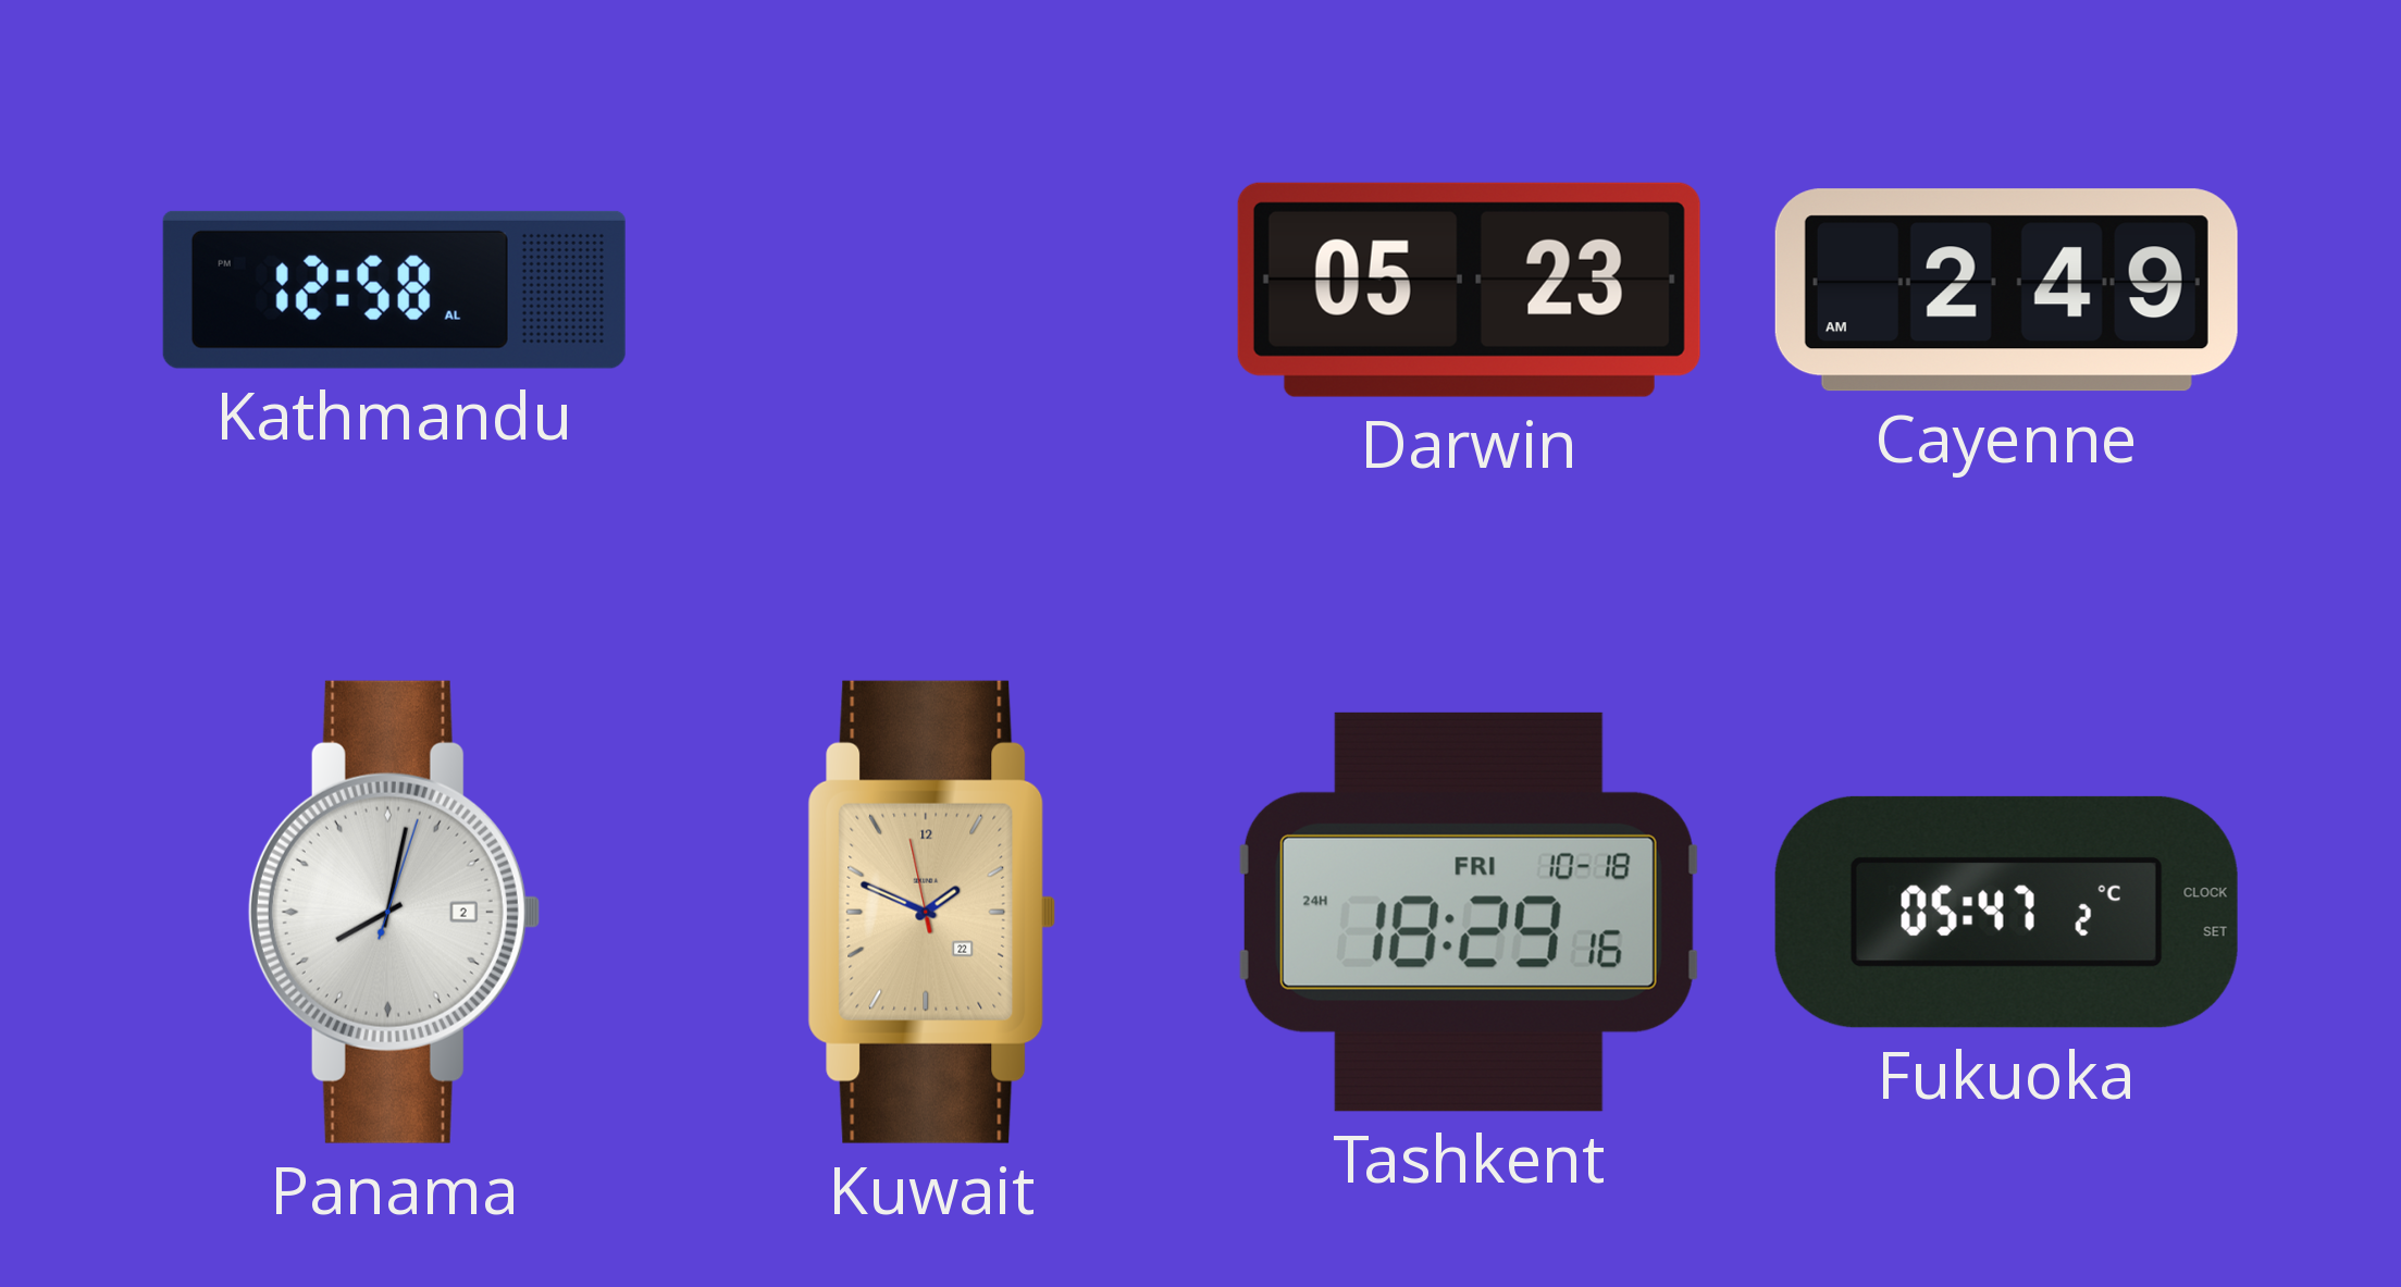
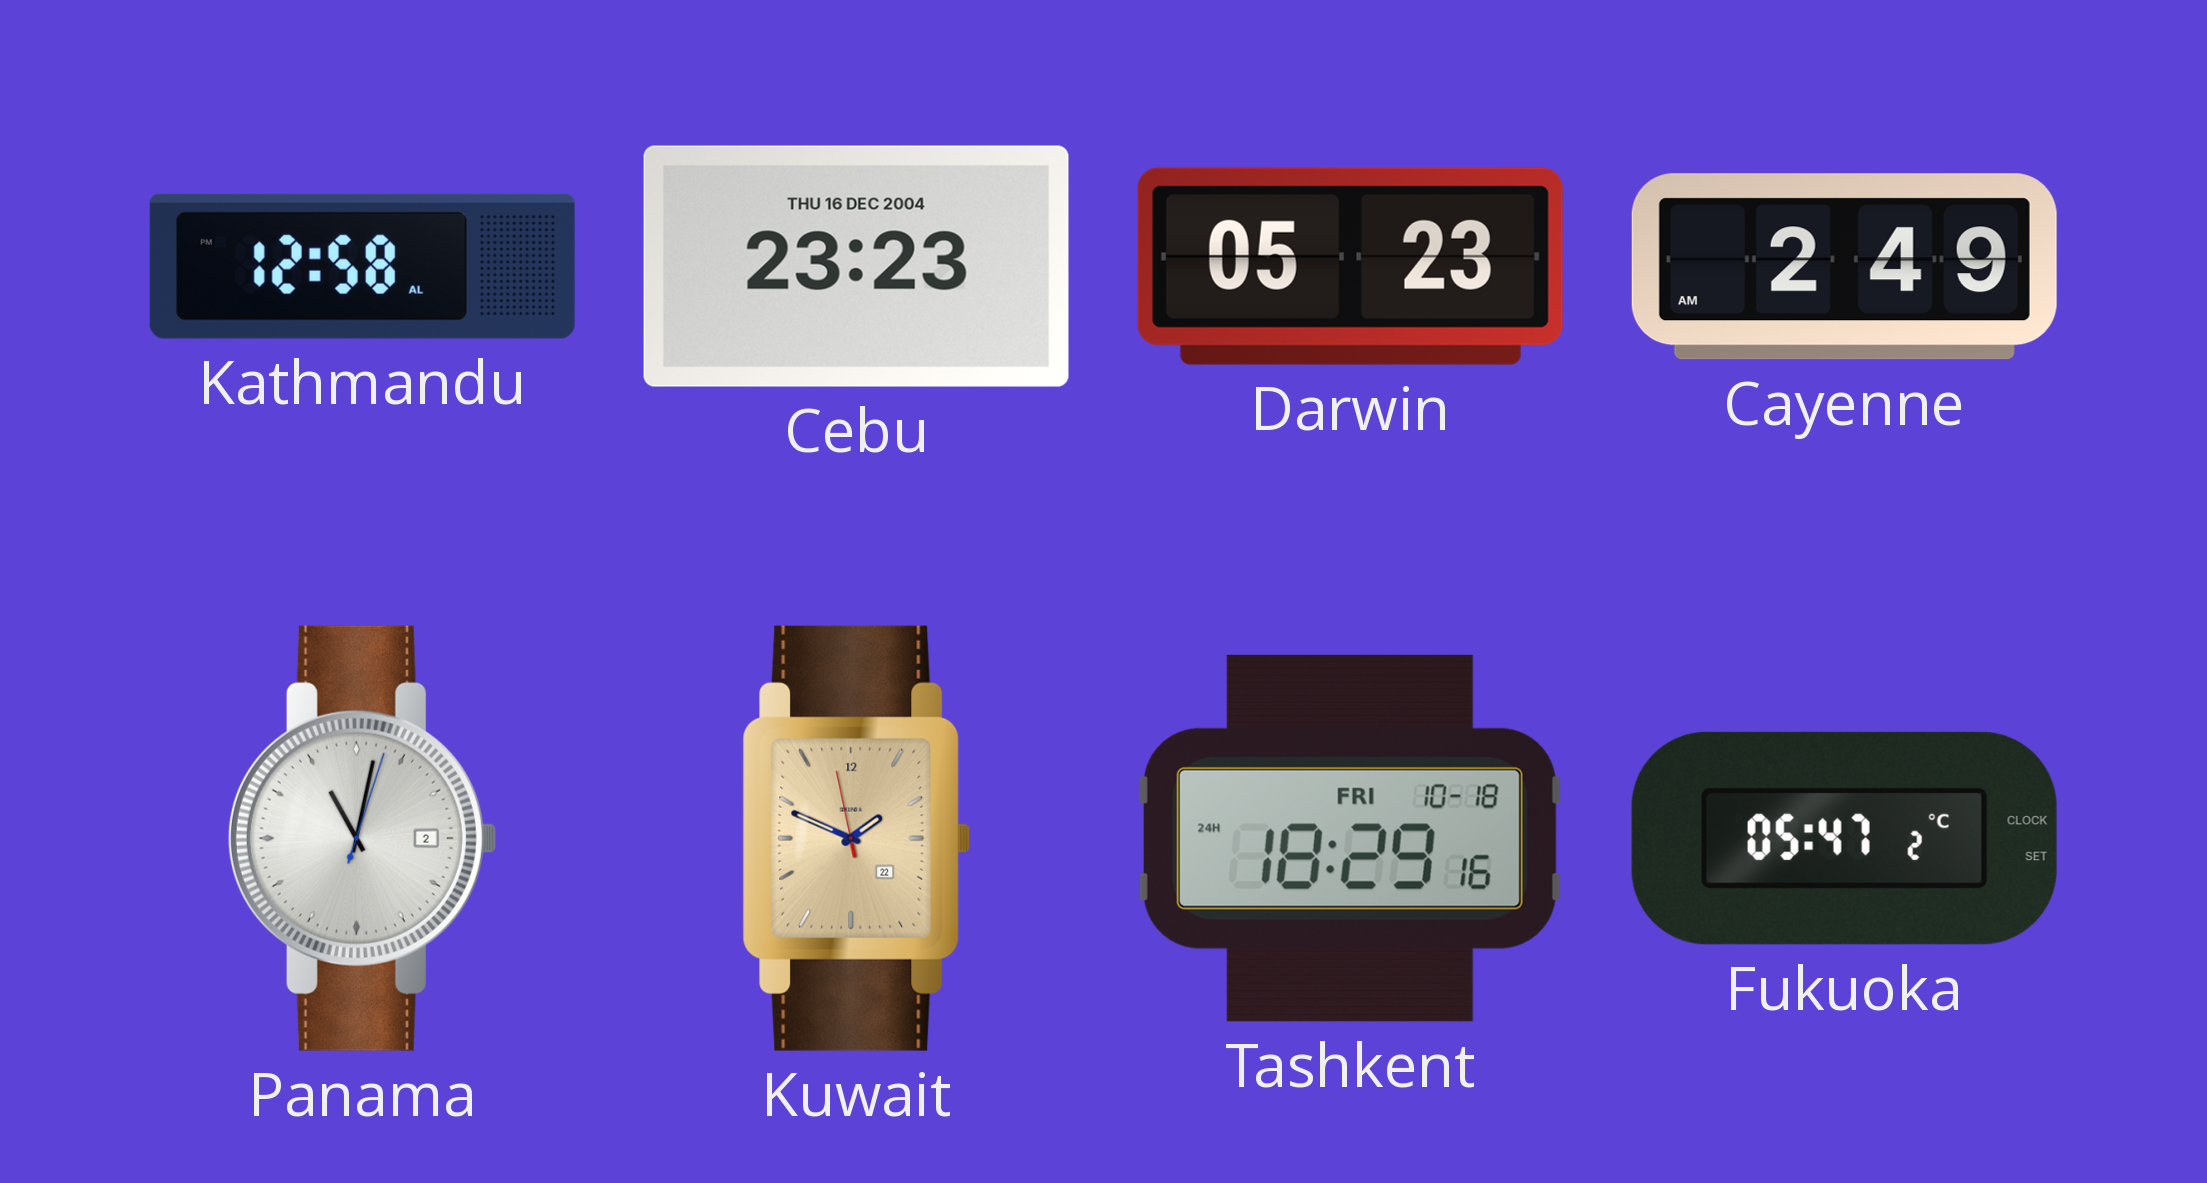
Cebu: none -> 23:23
Panama: 8:02 -> 11:02
